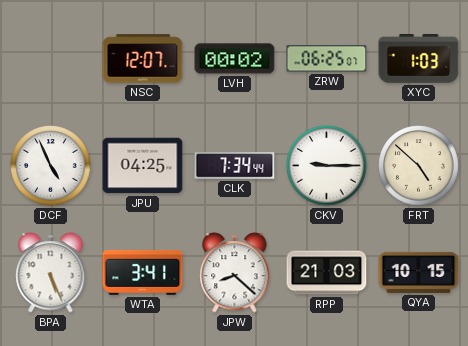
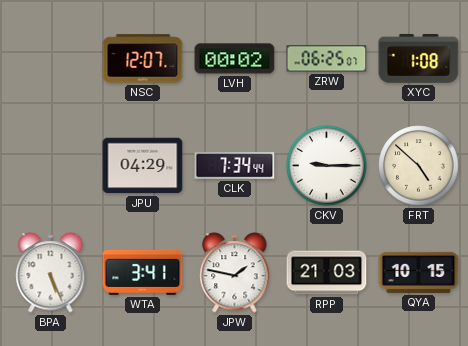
XYC: 1:03 -> 1:08
DCF: 4:56 -> none
JPU: 04:25 -> 04:29
JPW: 8:22 -> 1:47
